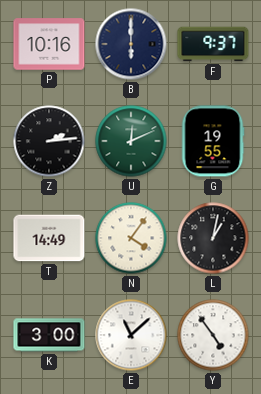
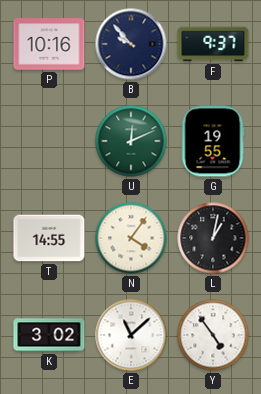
B: 6:00 -> 9:53
Z: 2:14 -> none
T: 14:49 -> 14:55
K: 3:00 -> 3:02
